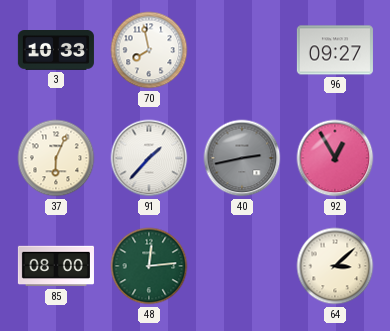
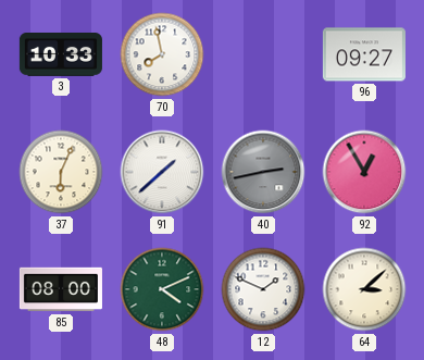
91: 1:37 -> 1:38
48: 12:14 -> 4:11
12: none -> 1:49
